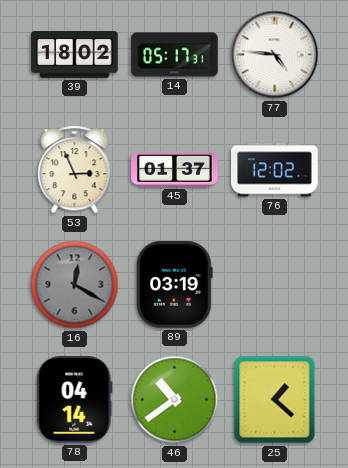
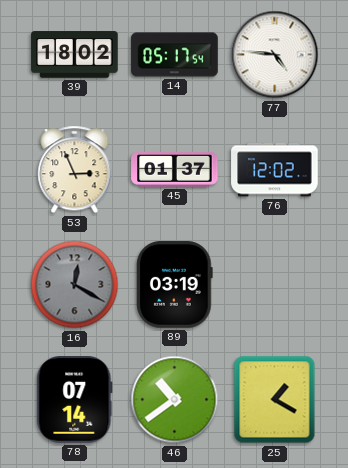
14: 05:17:31 -> 05:17:54
78: 04:14 -> 07:14
25: 1:22 -> 1:20
